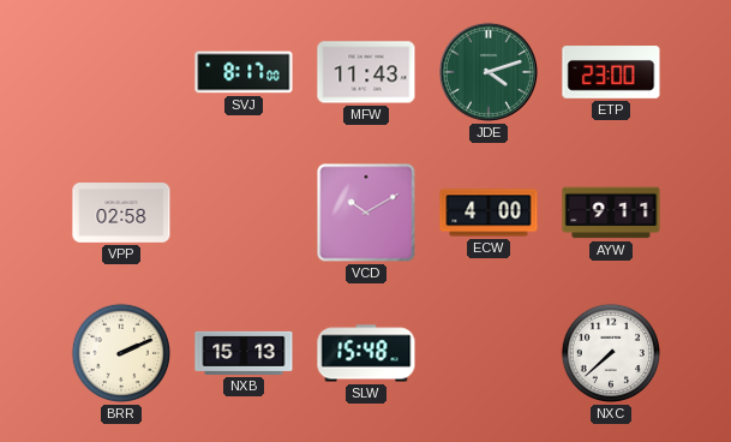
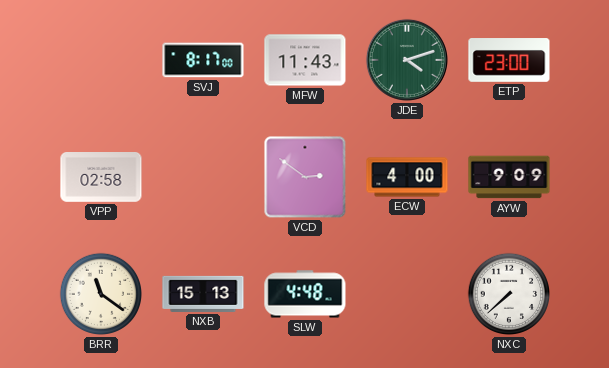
VCD: 10:10 -> 2:51
AYW: 9:11 -> 9:09
BRR: 2:11 -> 11:21
SLW: 15:48 -> 4:48
